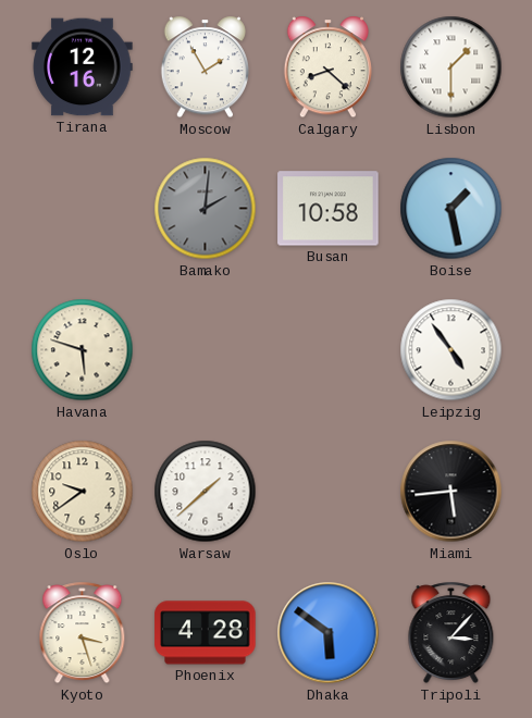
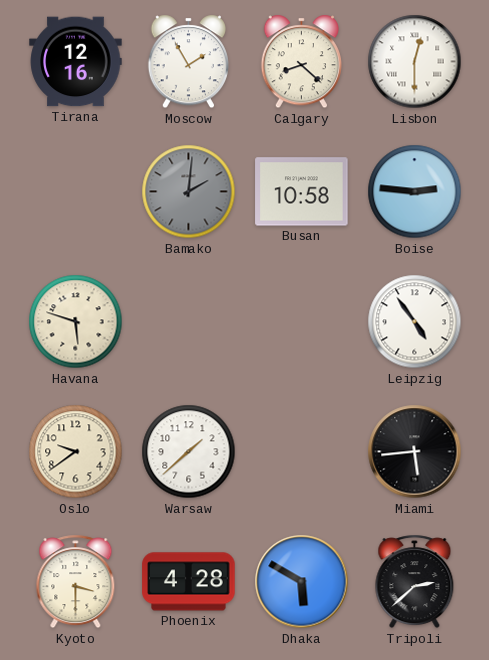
Lisbon: 1:30 -> 12:30
Boise: 1:28 -> 2:46
Kyoto: 3:27 -> 3:30
Dhaka: 5:51 -> 5:50
Tripoli: 3:07 -> 2:38
